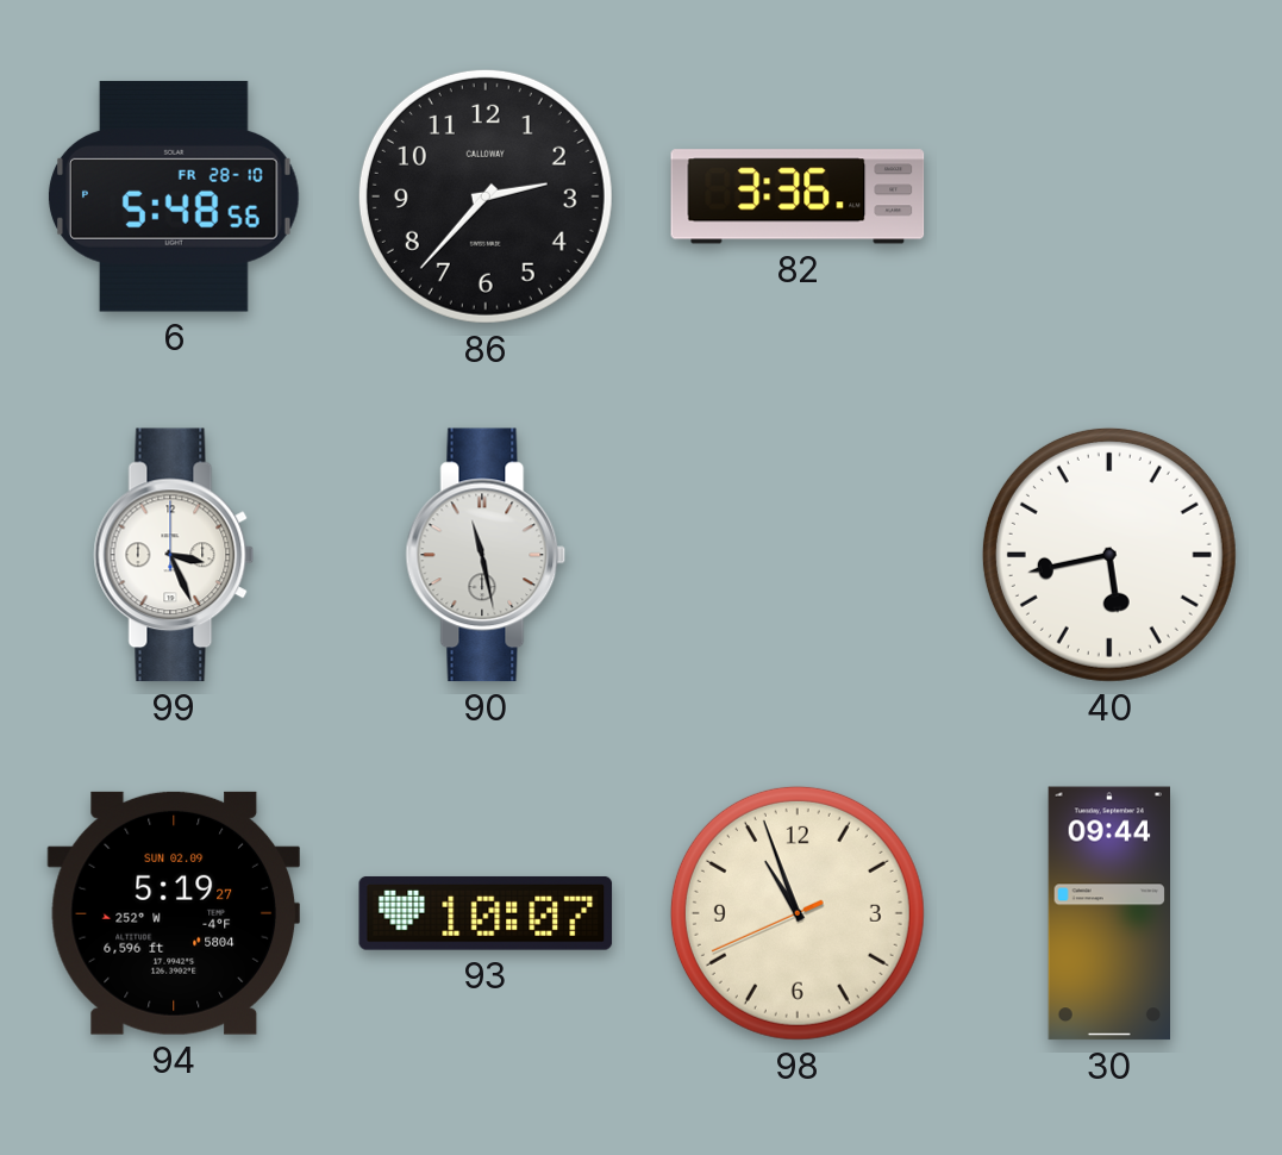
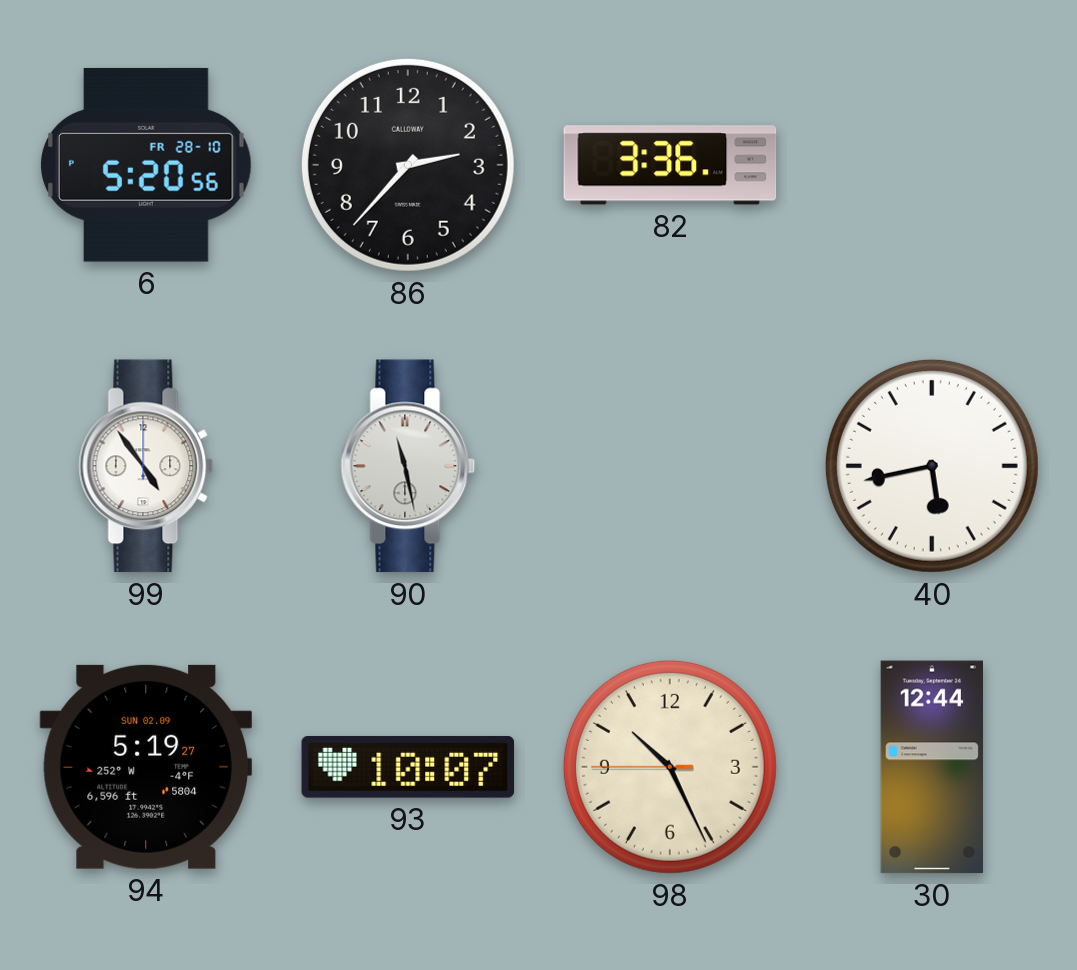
6: 5:48 -> 5:20
99: 3:26 -> 4:54
98: 10:56 -> 10:25
30: 09:44 -> 12:44
